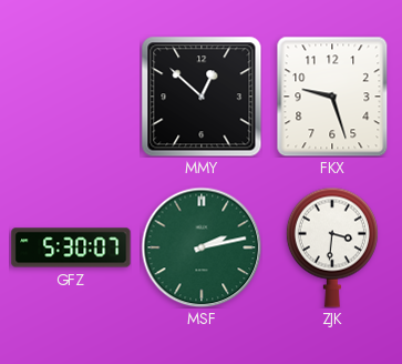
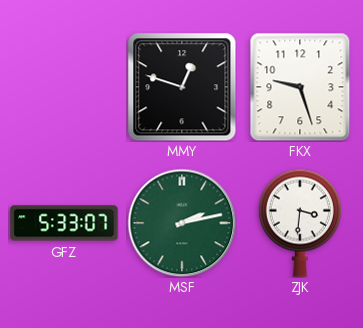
MMY: 12:52 -> 12:48
GFZ: 5:30 -> 5:33
